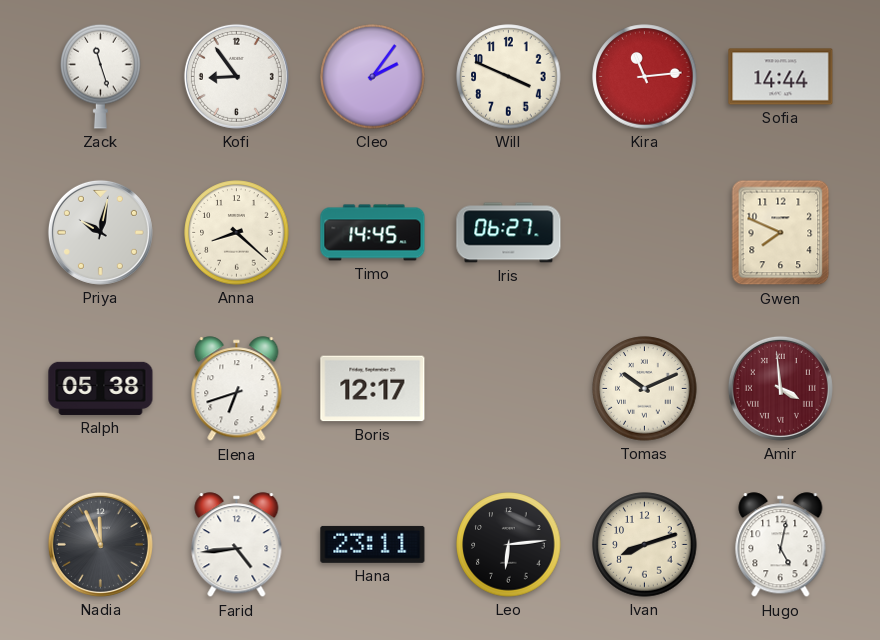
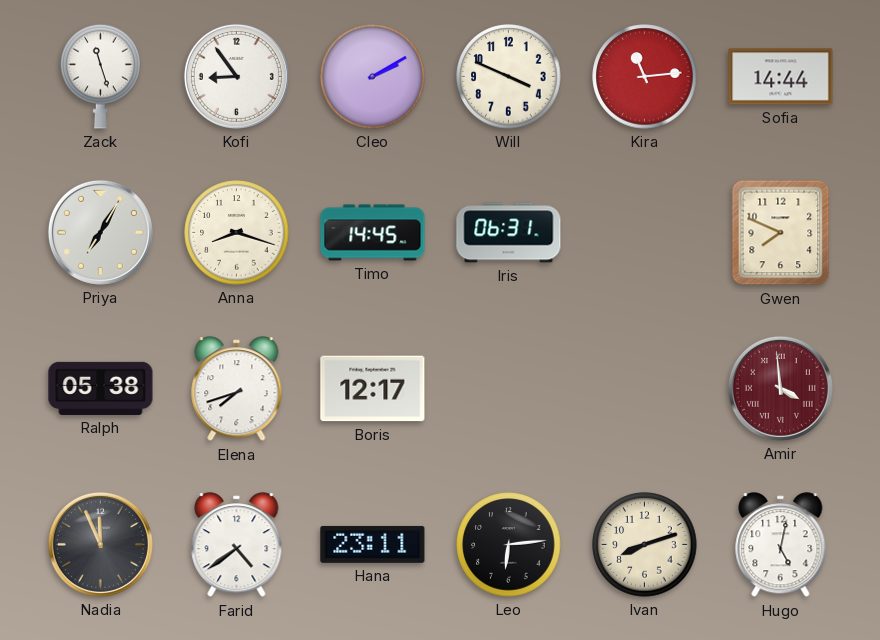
Cleo: 2:06 -> 2:10
Priya: 10:02 -> 7:05
Anna: 8:22 -> 8:18
Iris: 06:27 -> 06:31
Elena: 6:42 -> 7:42
Tomas: 10:11 -> none
Farid: 4:44 -> 4:39
